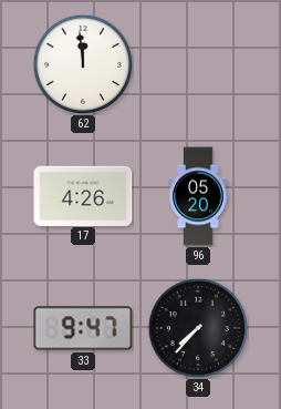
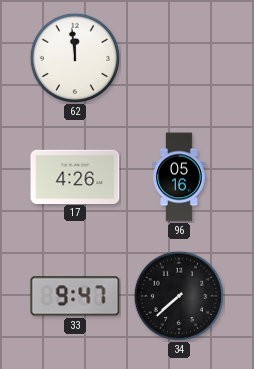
96: 05:20 -> 05:16
34: 7:37 -> 7:38
